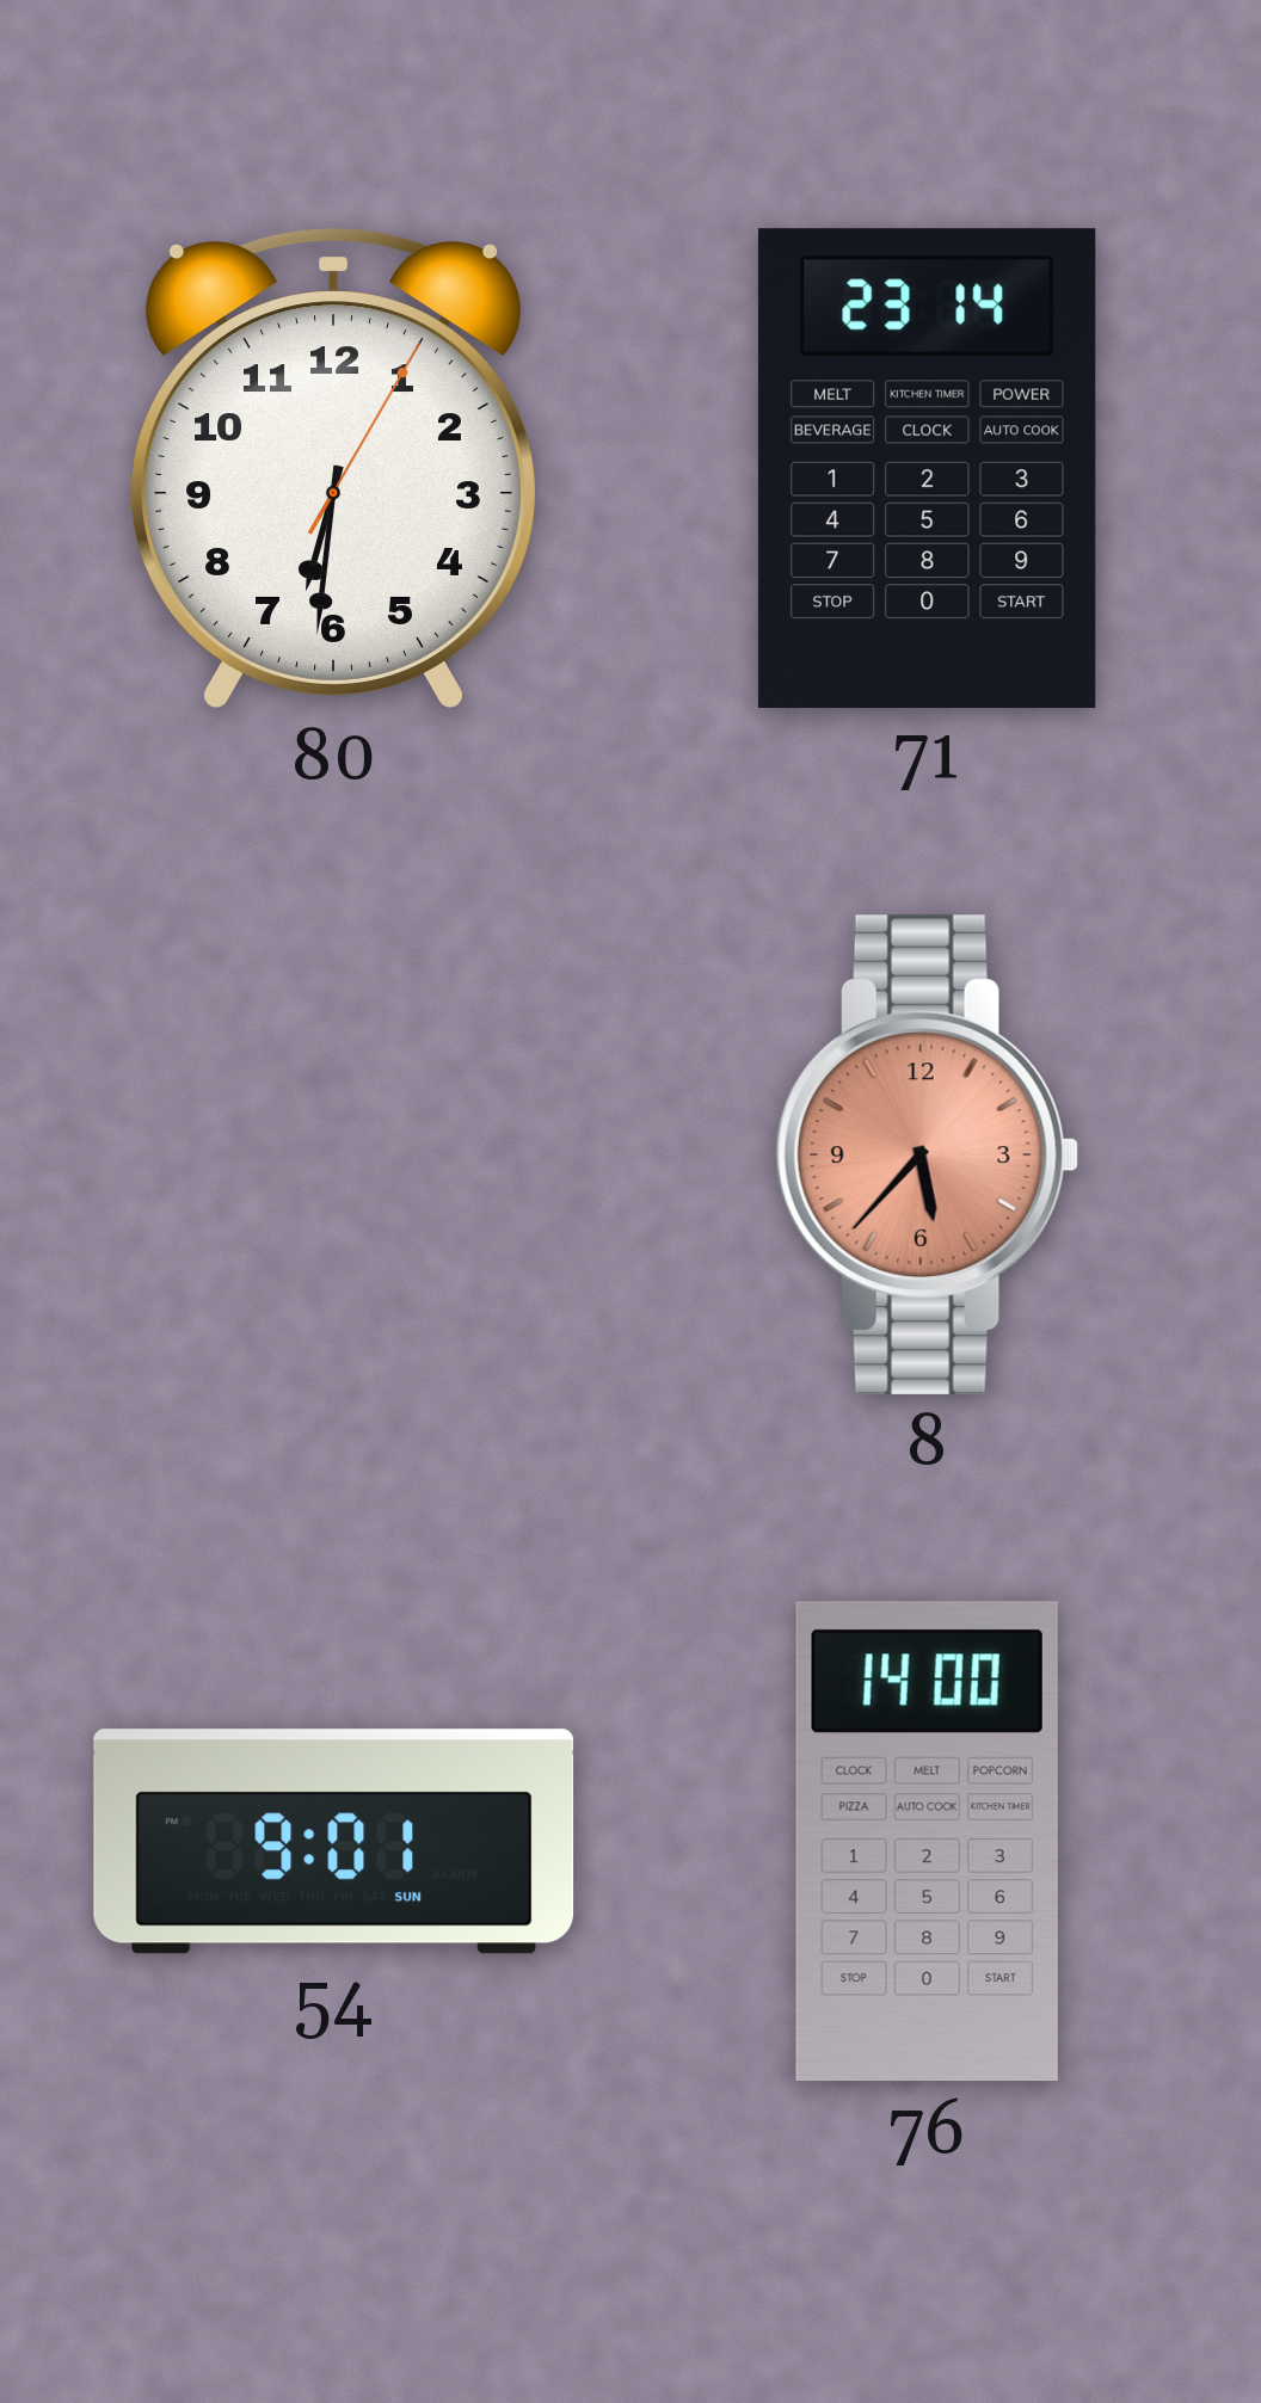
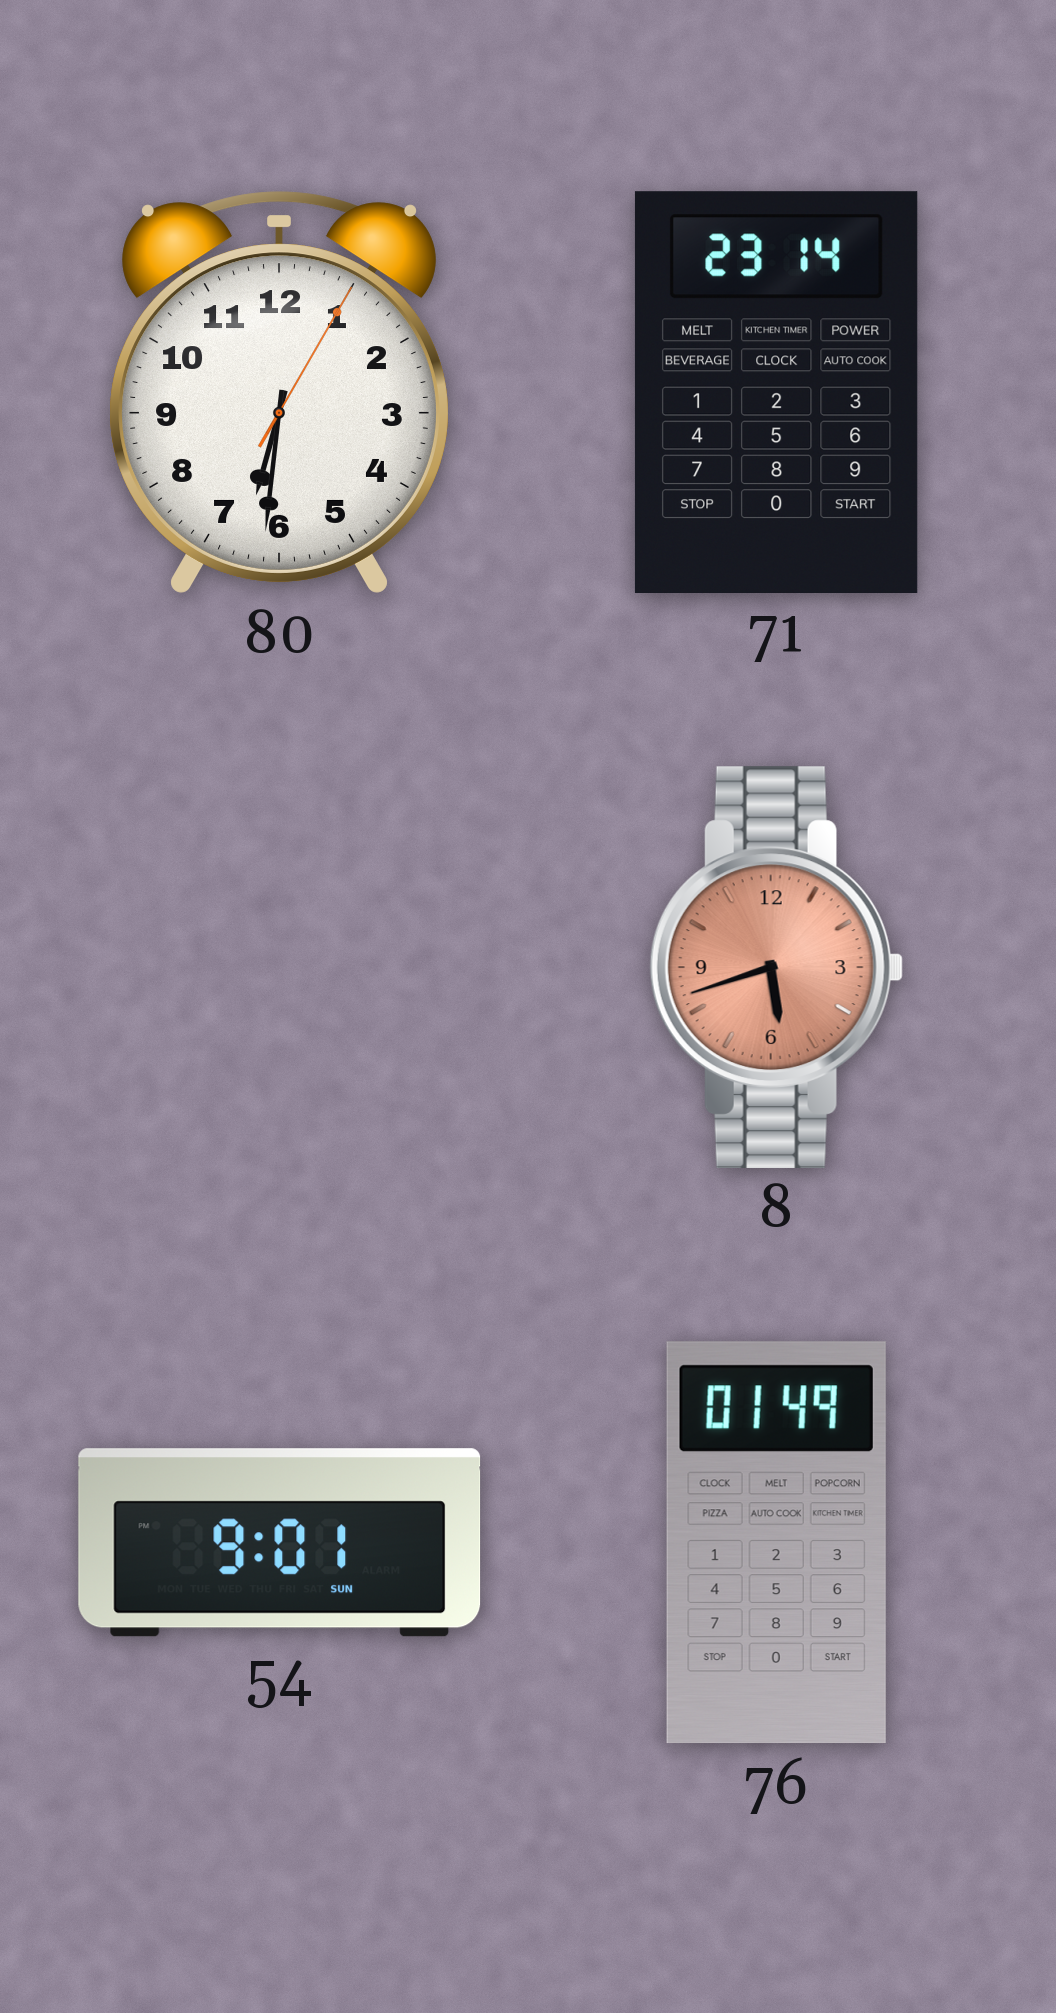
8: 5:37 -> 5:42
76: 14:00 -> 01:49
